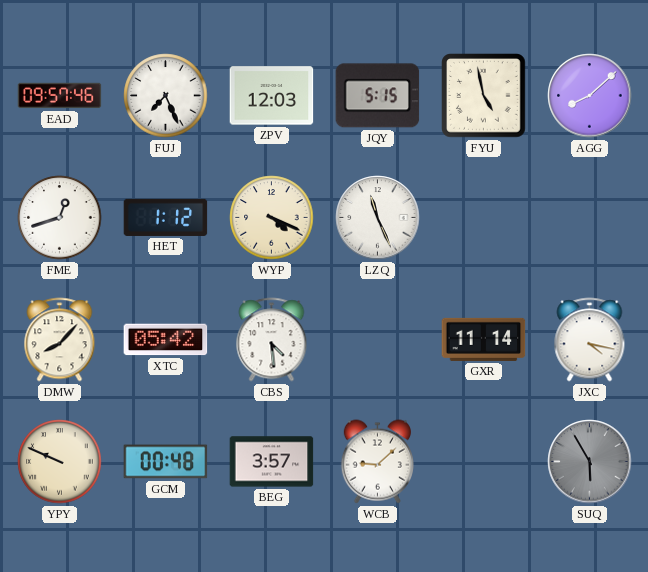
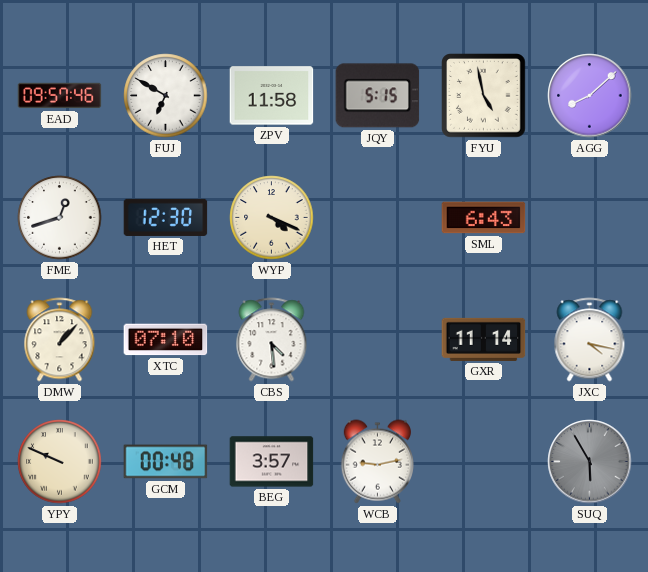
FUJ: 7:26 -> 6:50
ZPV: 12:03 -> 11:58
HET: 1:12 -> 12:30
LZQ: 11:26 -> none
SML: none -> 6:43
DMW: 8:07 -> 1:07
XTC: 05:42 -> 07:10
WCB: 9:08 -> 9:13
